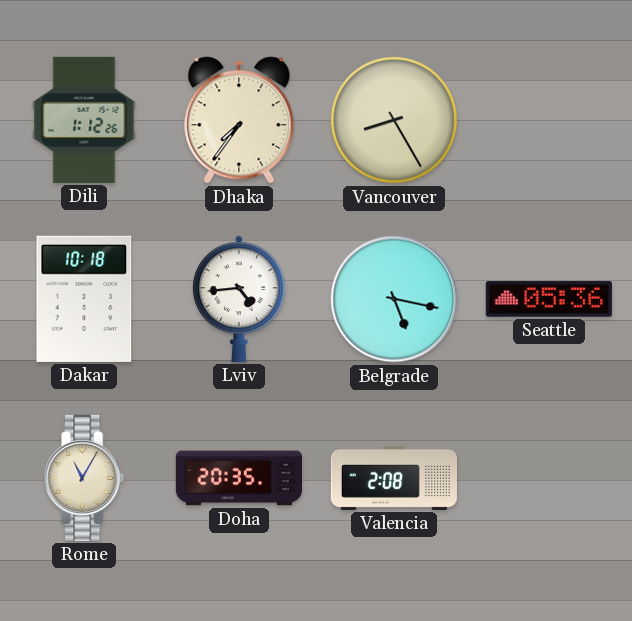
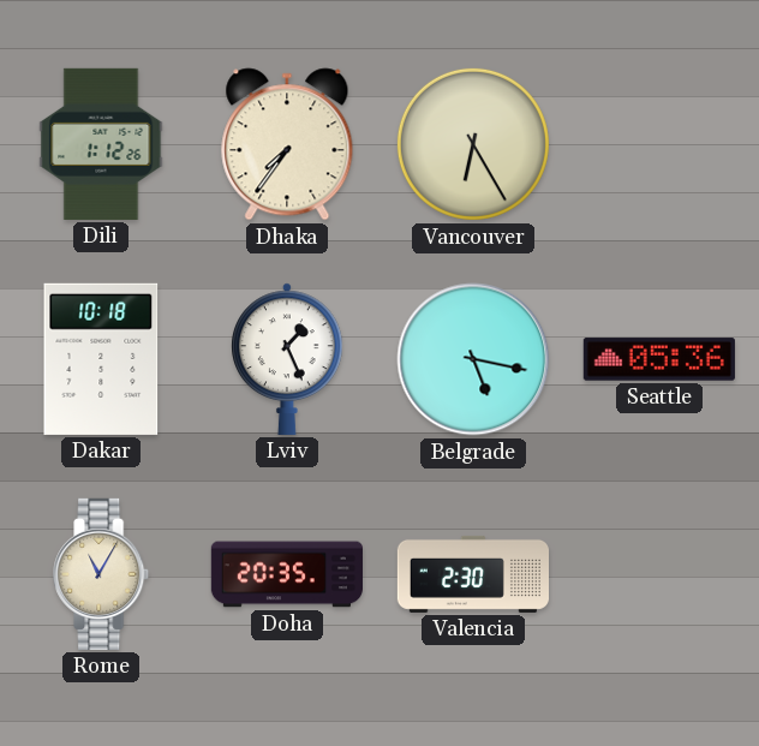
Vancouver: 8:25 -> 6:25
Lviv: 4:44 -> 1:26
Valencia: 2:08 -> 2:30
